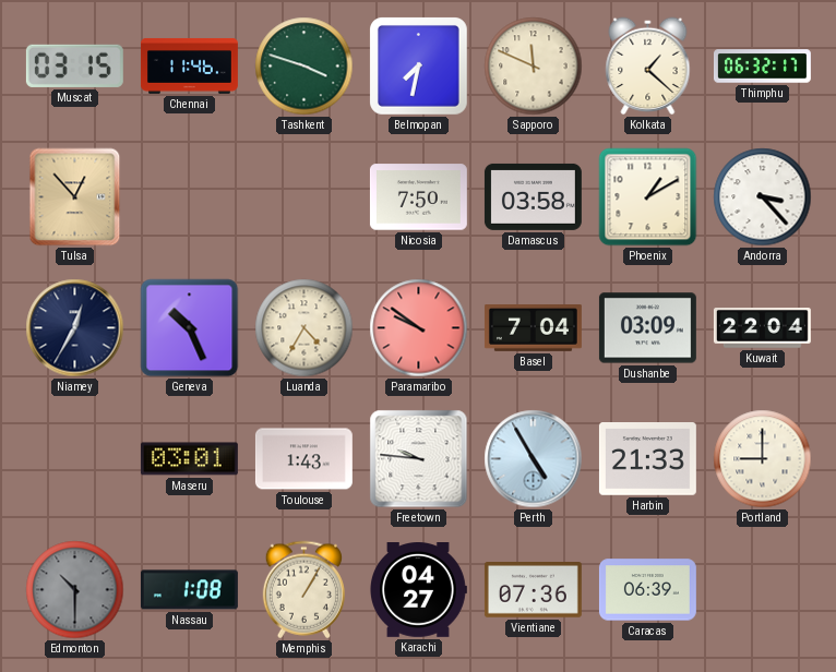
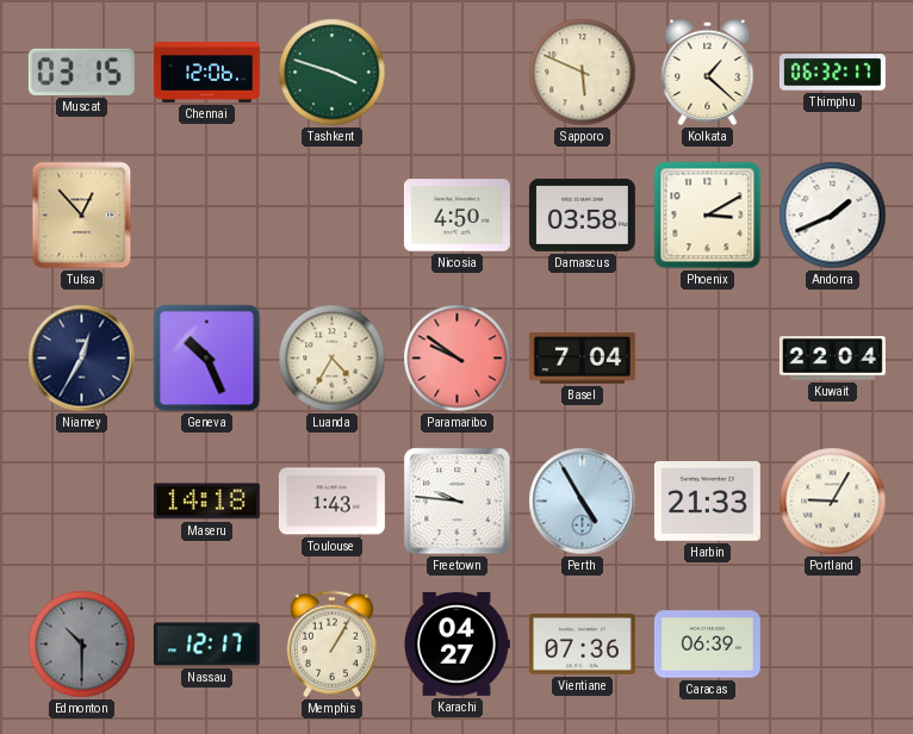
Chennai: 11:46 -> 12:06
Belmopan: 7:32 -> none
Sapporo: 11:49 -> 5:49
Nicosia: 7:50 -> 4:50
Phoenix: 1:10 -> 3:10
Andorra: 3:23 -> 1:41
Dushanbe: 03:09 -> none
Maseru: 03:01 -> 14:18
Portland: 9:00 -> 9:05
Nassau: 1:08 -> 12:17
